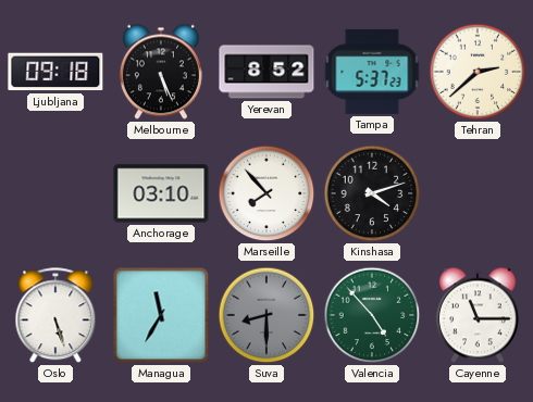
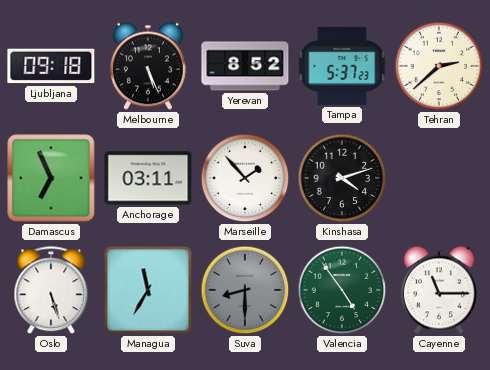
Damascus: none -> 6:56
Anchorage: 03:10 -> 03:11
Marseille: 7:53 -> 1:53
Valencia: 4:53 -> 4:54
